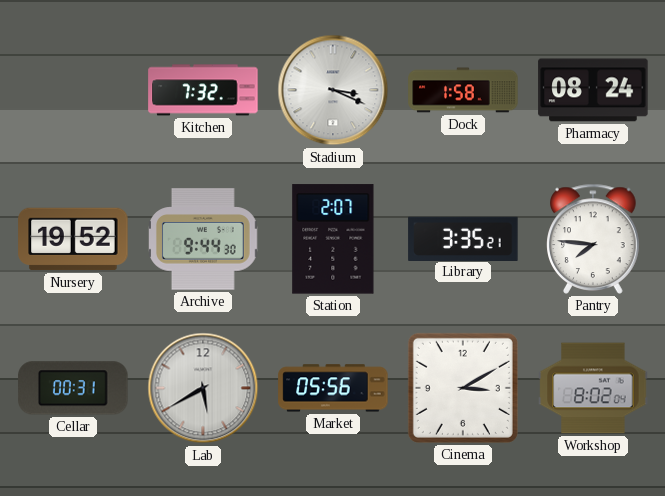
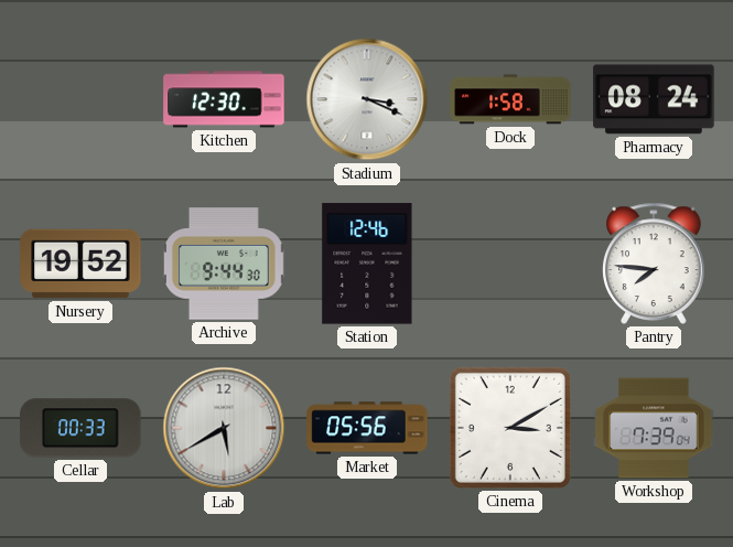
Kitchen: 7:32 -> 12:30
Station: 2:07 -> 12:46
Library: 3:35 -> none
Cellar: 00:31 -> 00:33
Workshop: 8:02 -> 7:39
